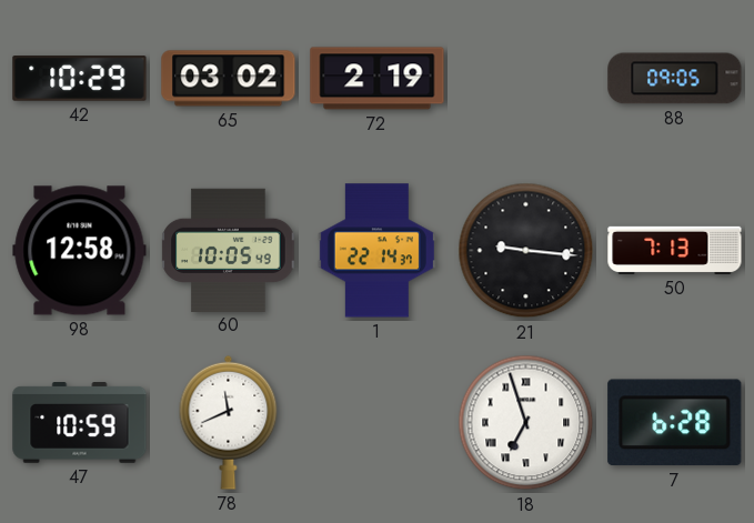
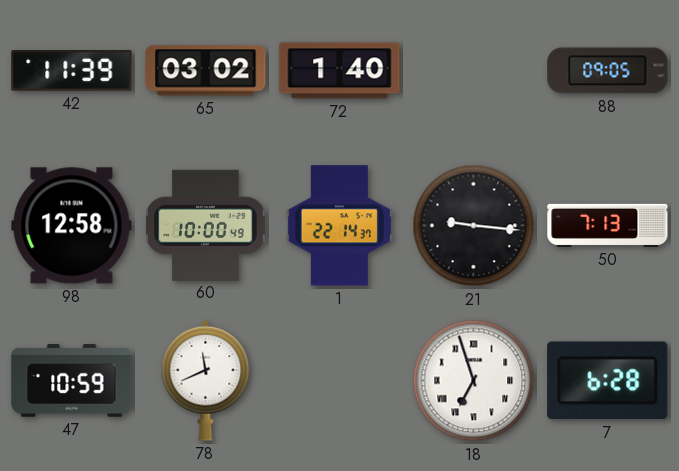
42: 10:29 -> 11:39
72: 2:19 -> 1:40
60: 10:05 -> 10:00
